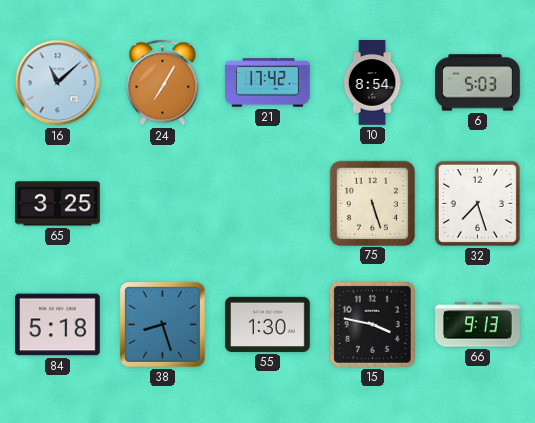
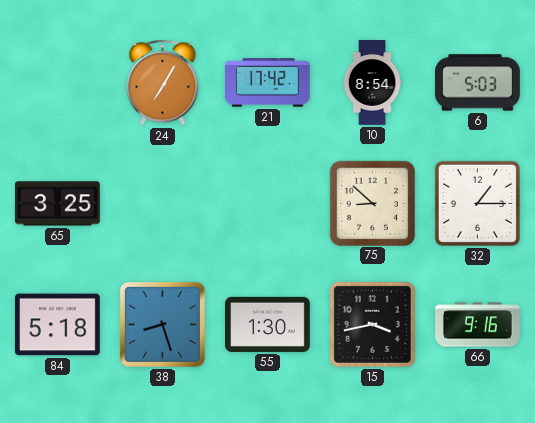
16: 11:08 -> none
75: 5:27 -> 8:52
32: 7:27 -> 1:15
15: 3:47 -> 3:43
66: 9:13 -> 9:16
